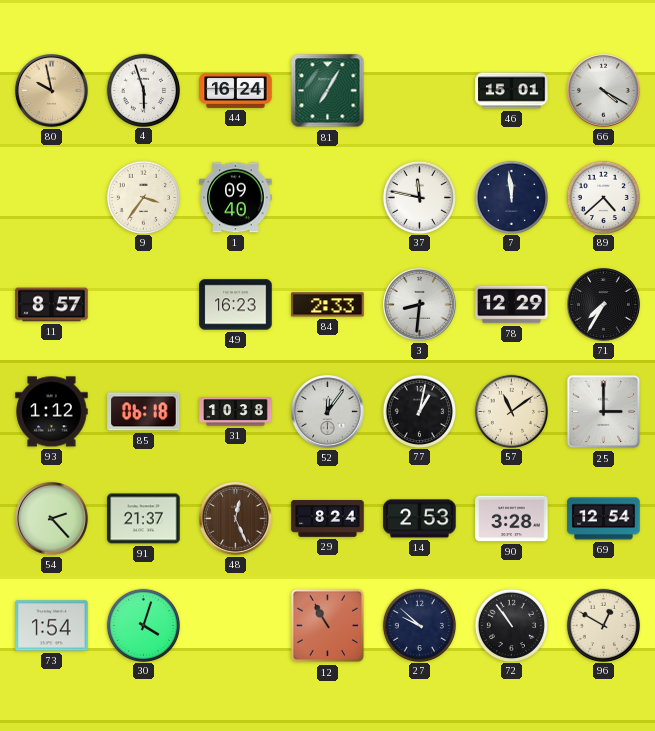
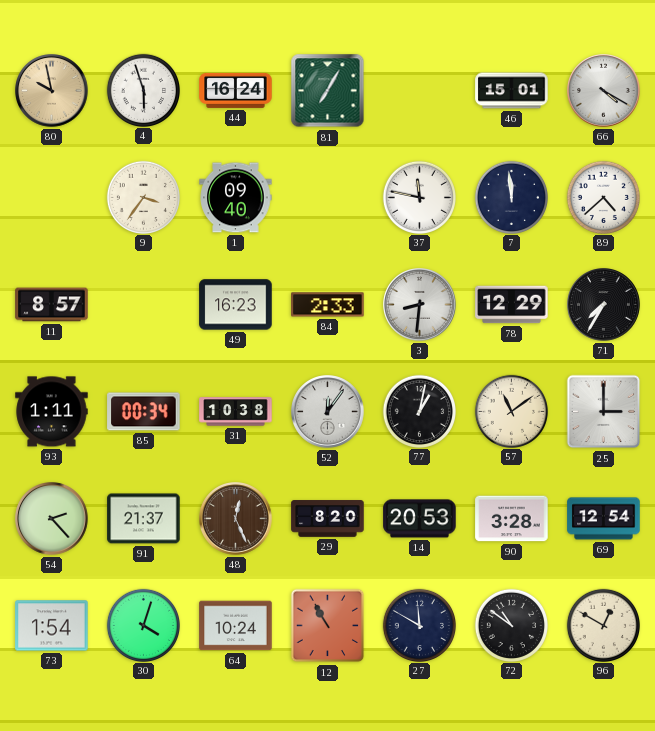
93: 1:12 -> 1:11
85: 06:18 -> 00:34
29: 8:24 -> 8:20
14: 2:53 -> 20:53
64: none -> 10:24
27: 9:52 -> 11:50
72: 10:54 -> 10:51
